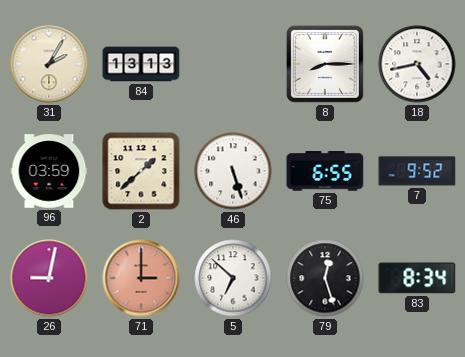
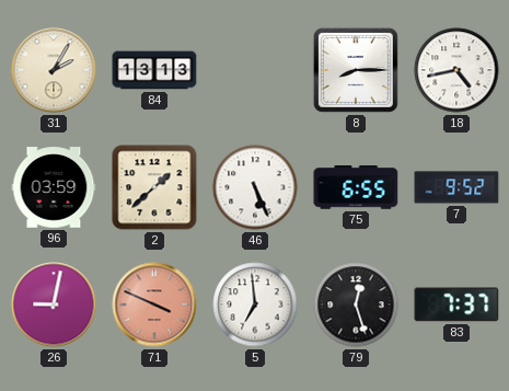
46: 5:27 -> 5:26
71: 3:00 -> 3:49
5: 6:52 -> 6:59
83: 8:34 -> 7:37
